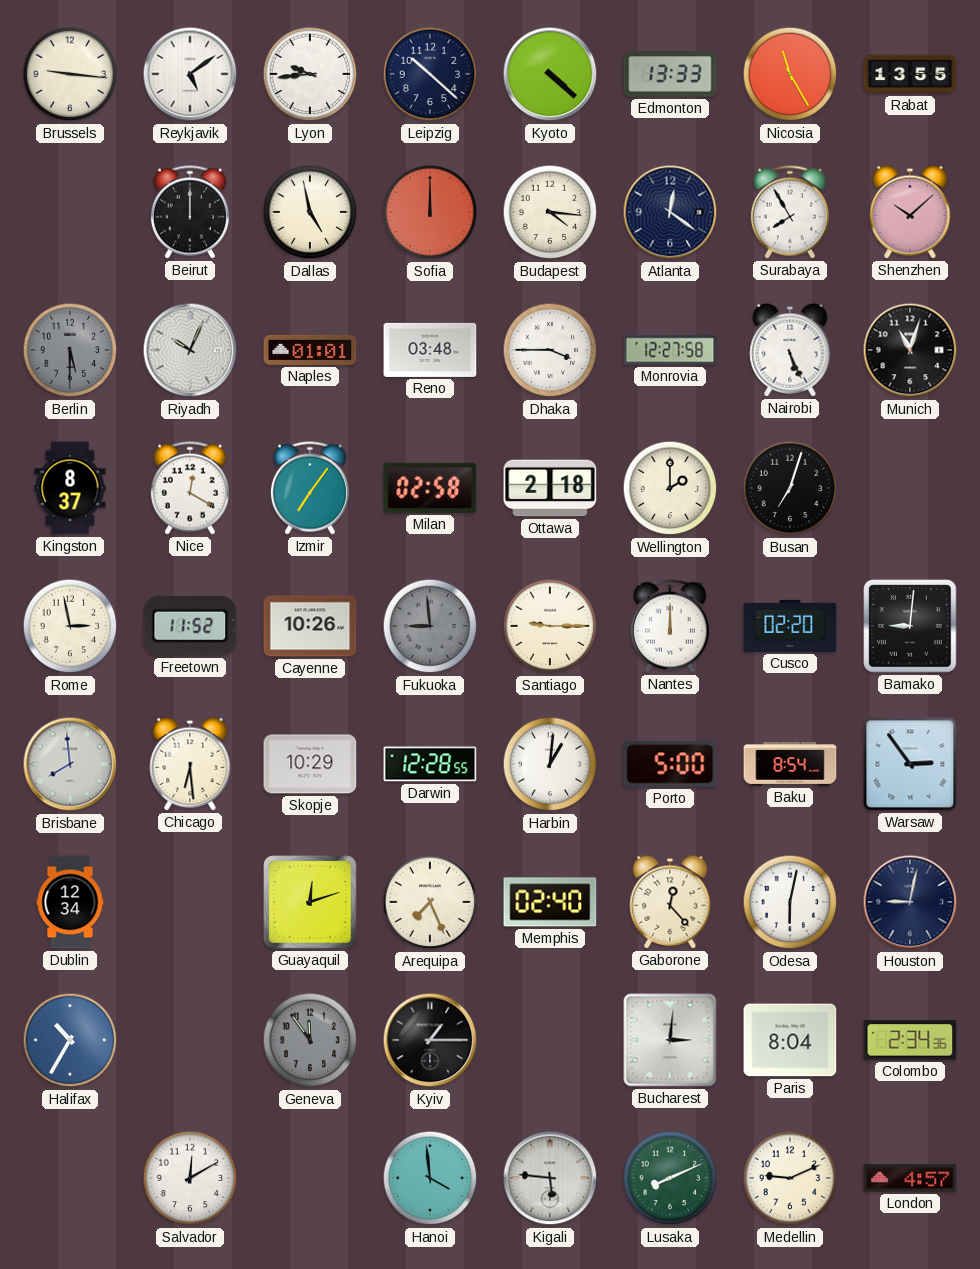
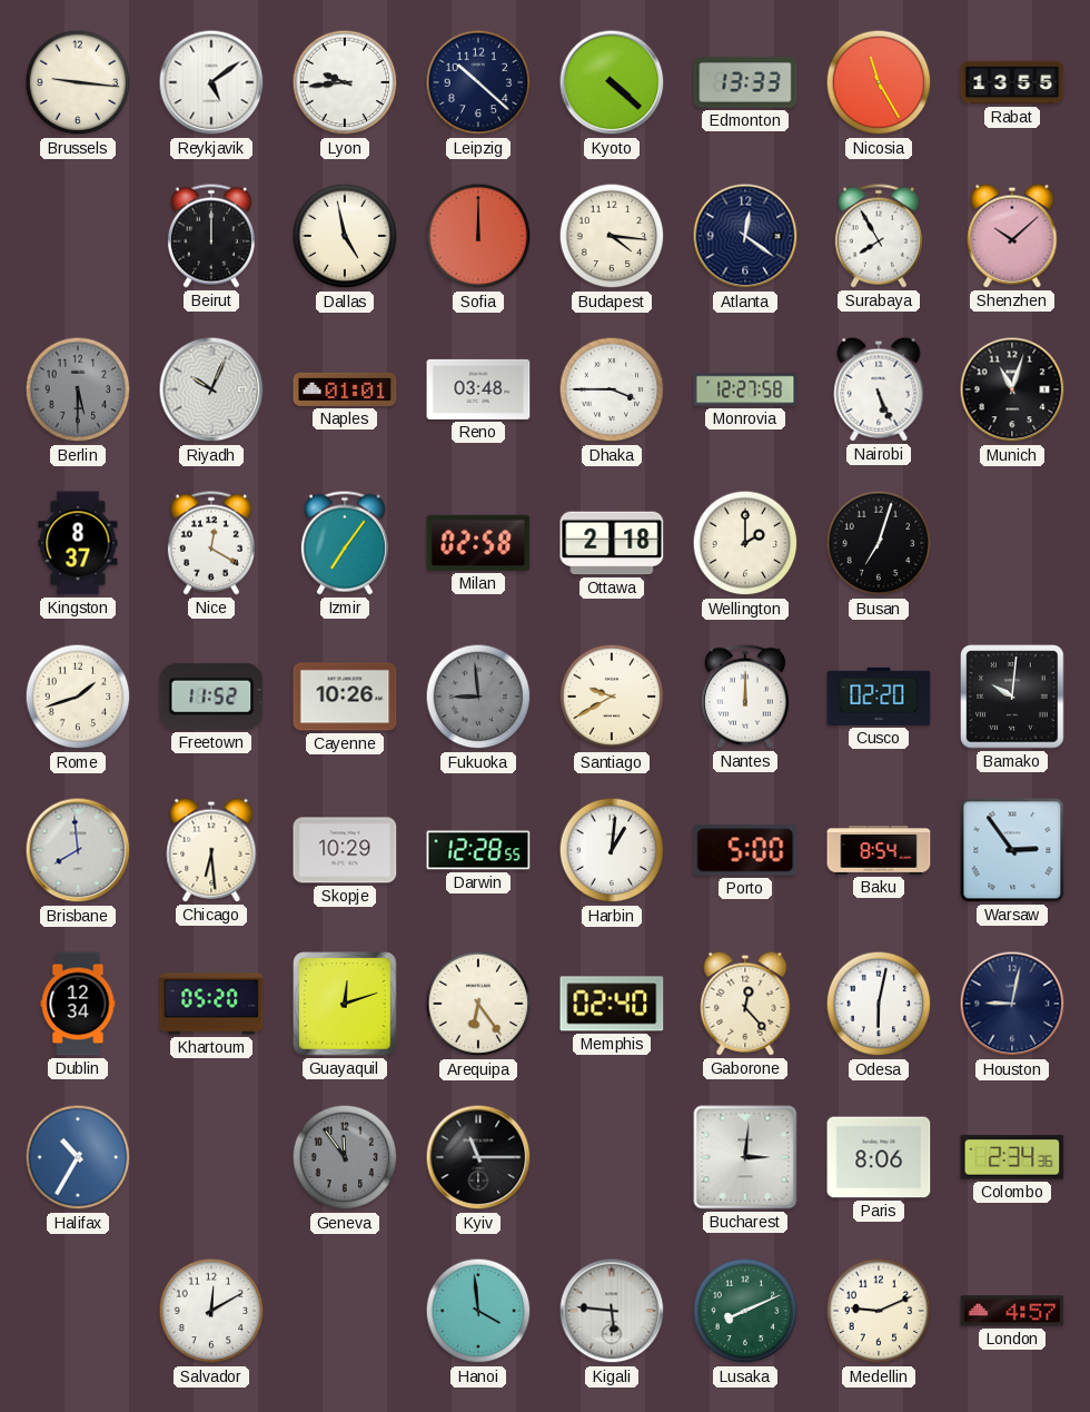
Rome: 2:58 -> 1:42
Santiago: 9:15 -> 9:40
Bamako: 9:01 -> 10:01
Khartoum: none -> 05:20
Arequipa: 7:26 -> 6:24
Kyiv: 1:15 -> 11:15
Paris: 8:04 -> 8:06
